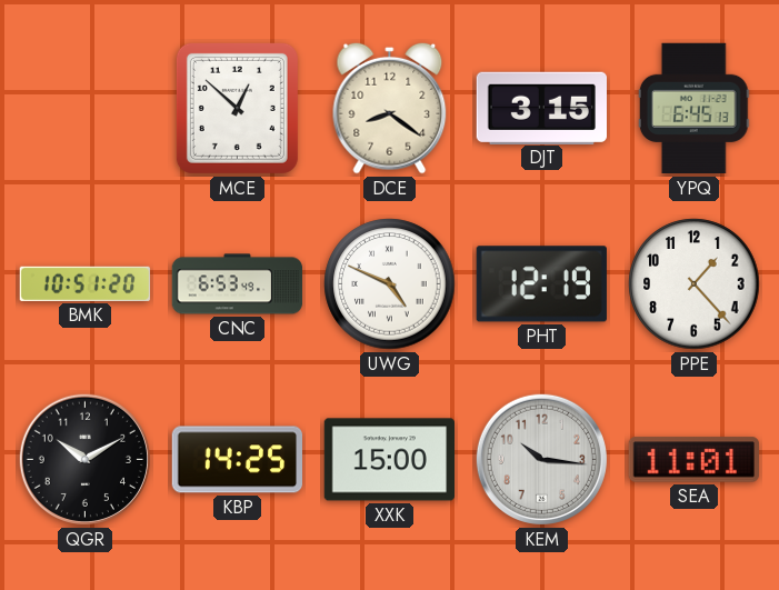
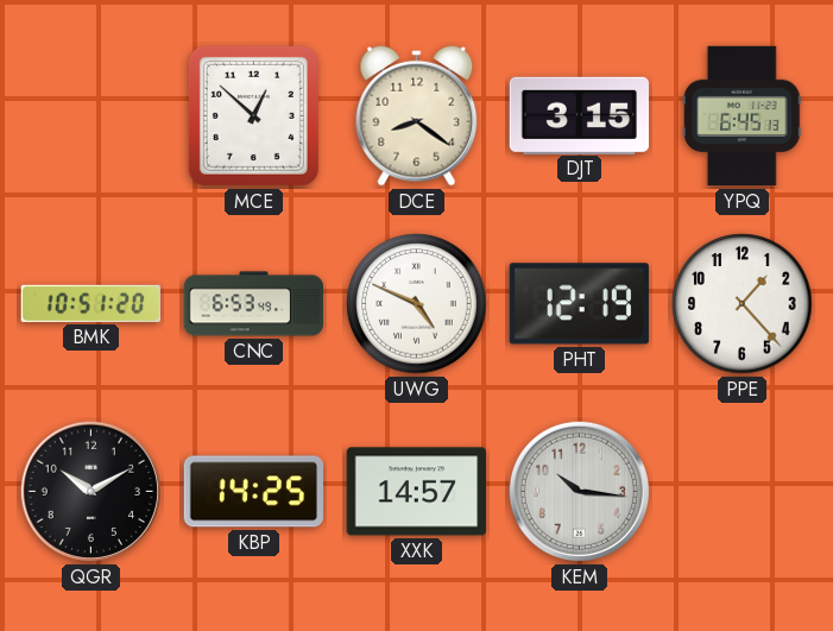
XXK: 15:00 -> 14:57
SEA: 11:01 -> none
